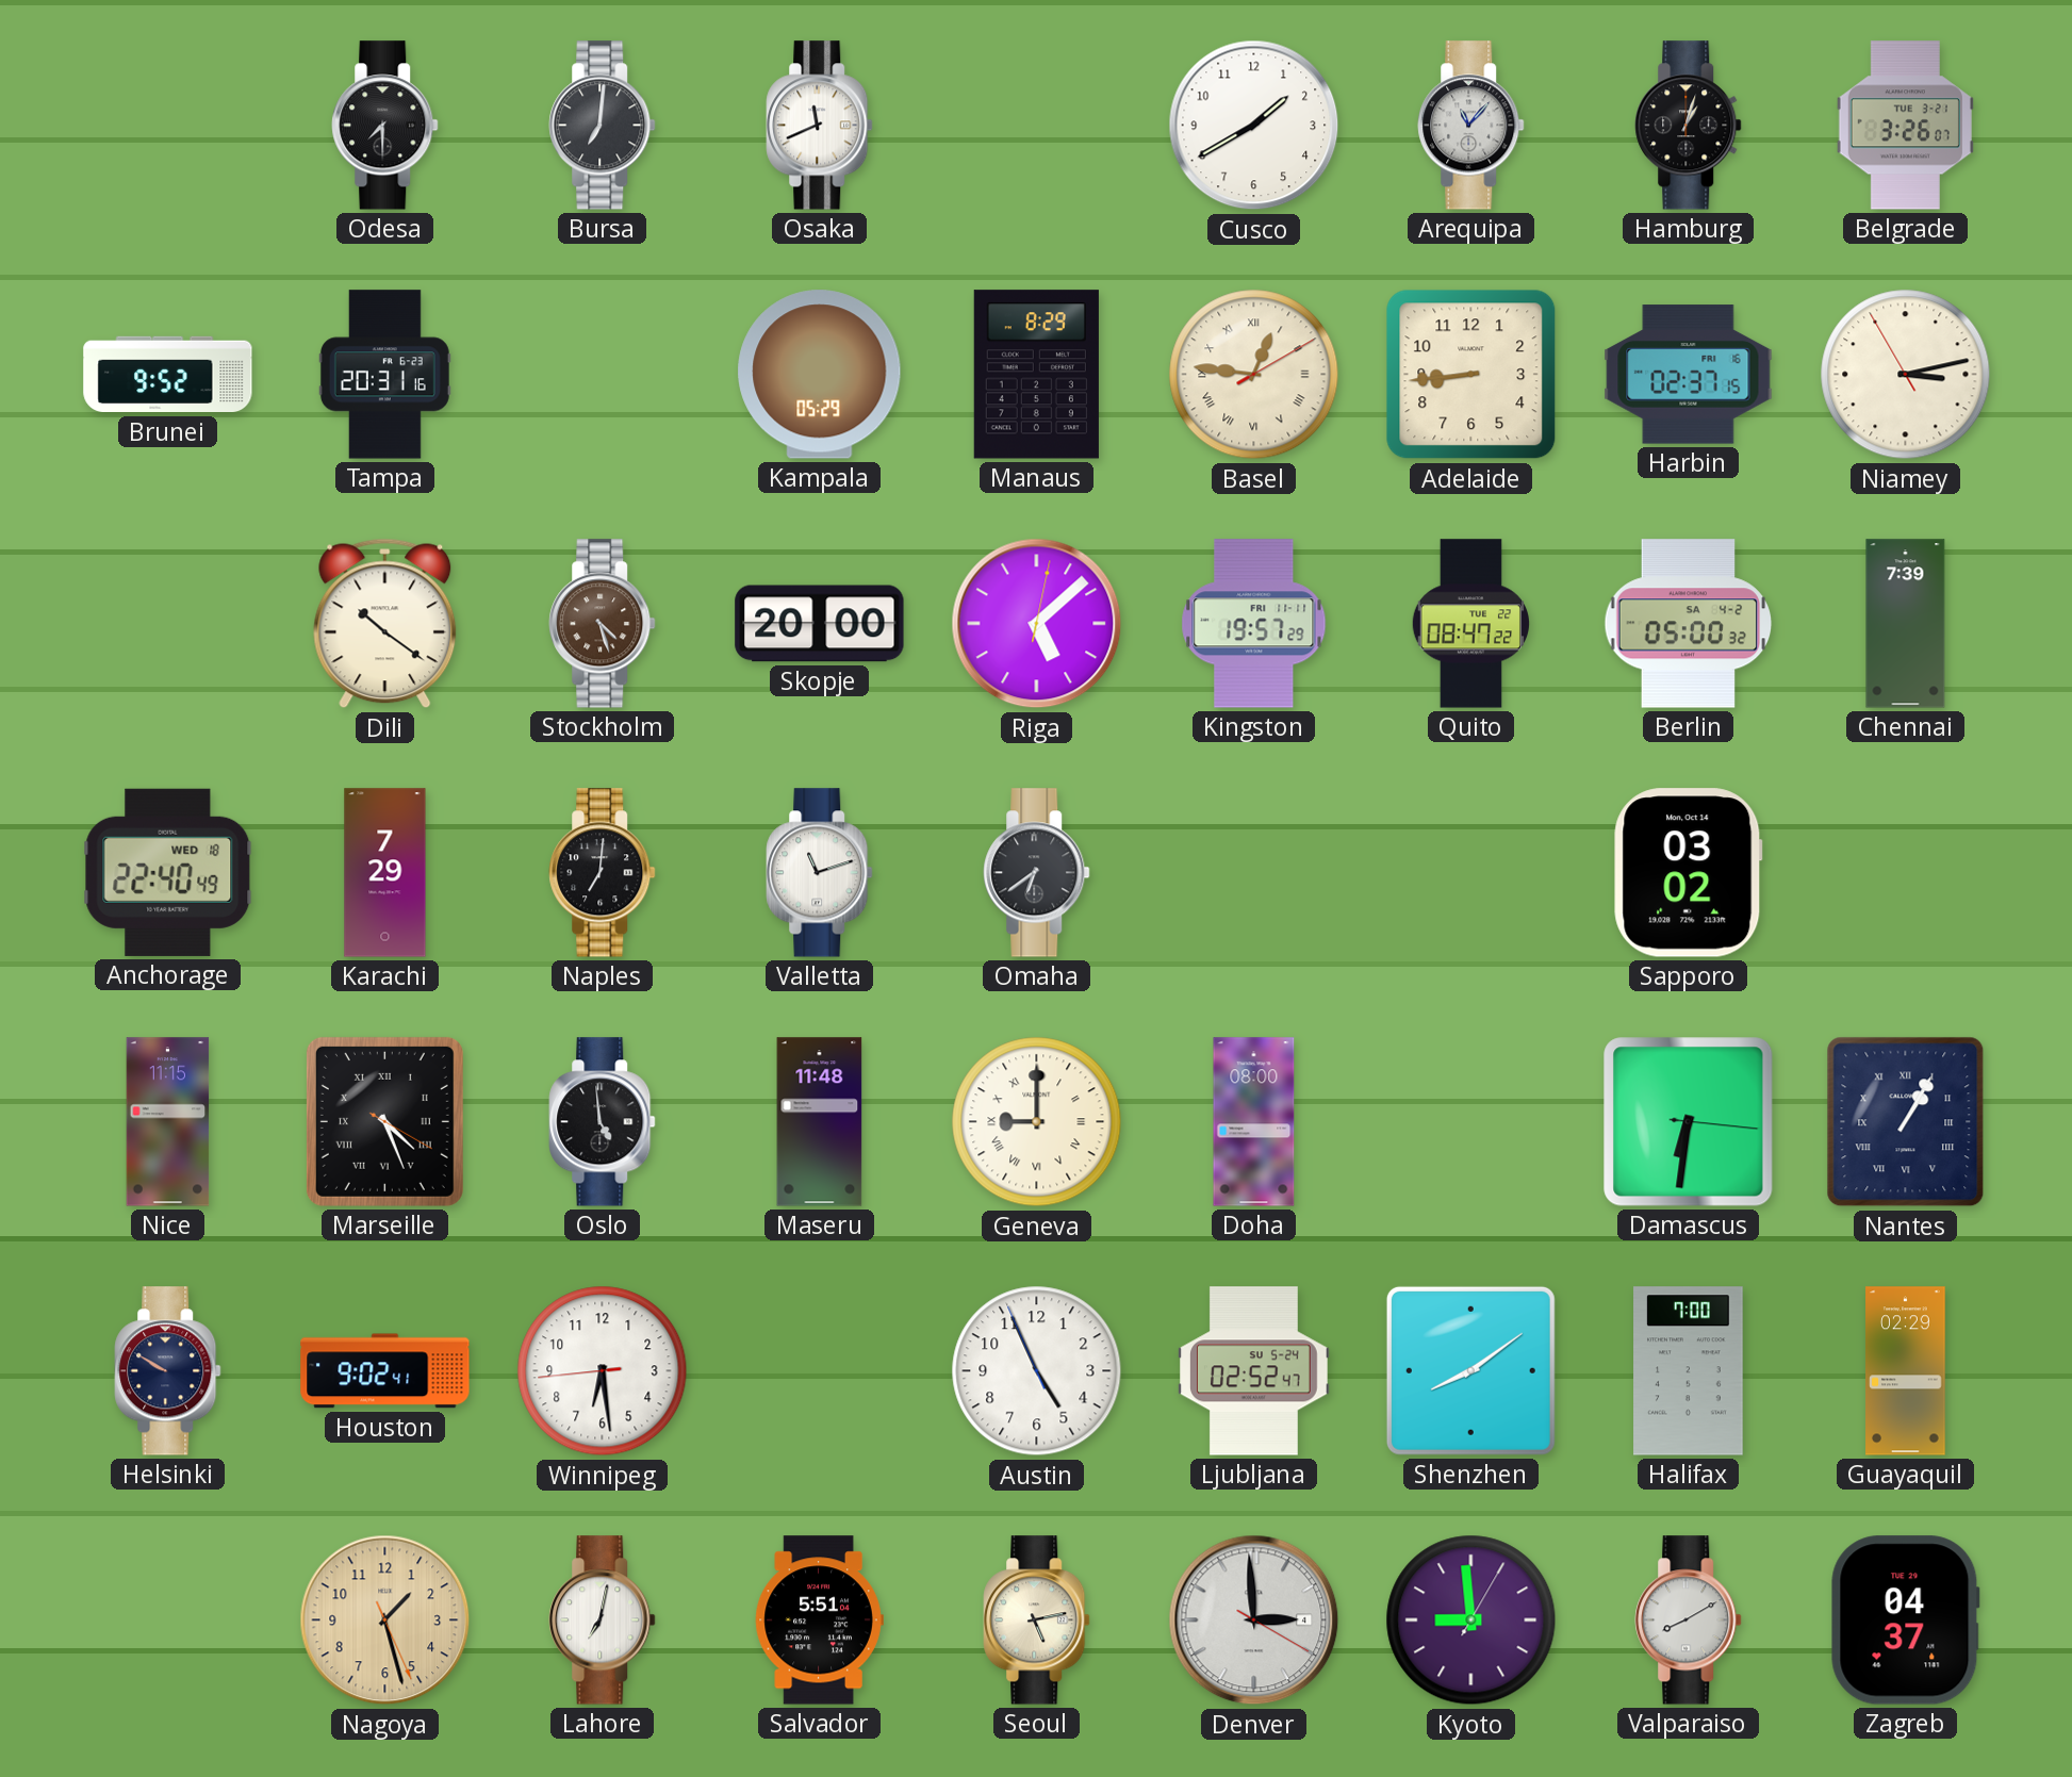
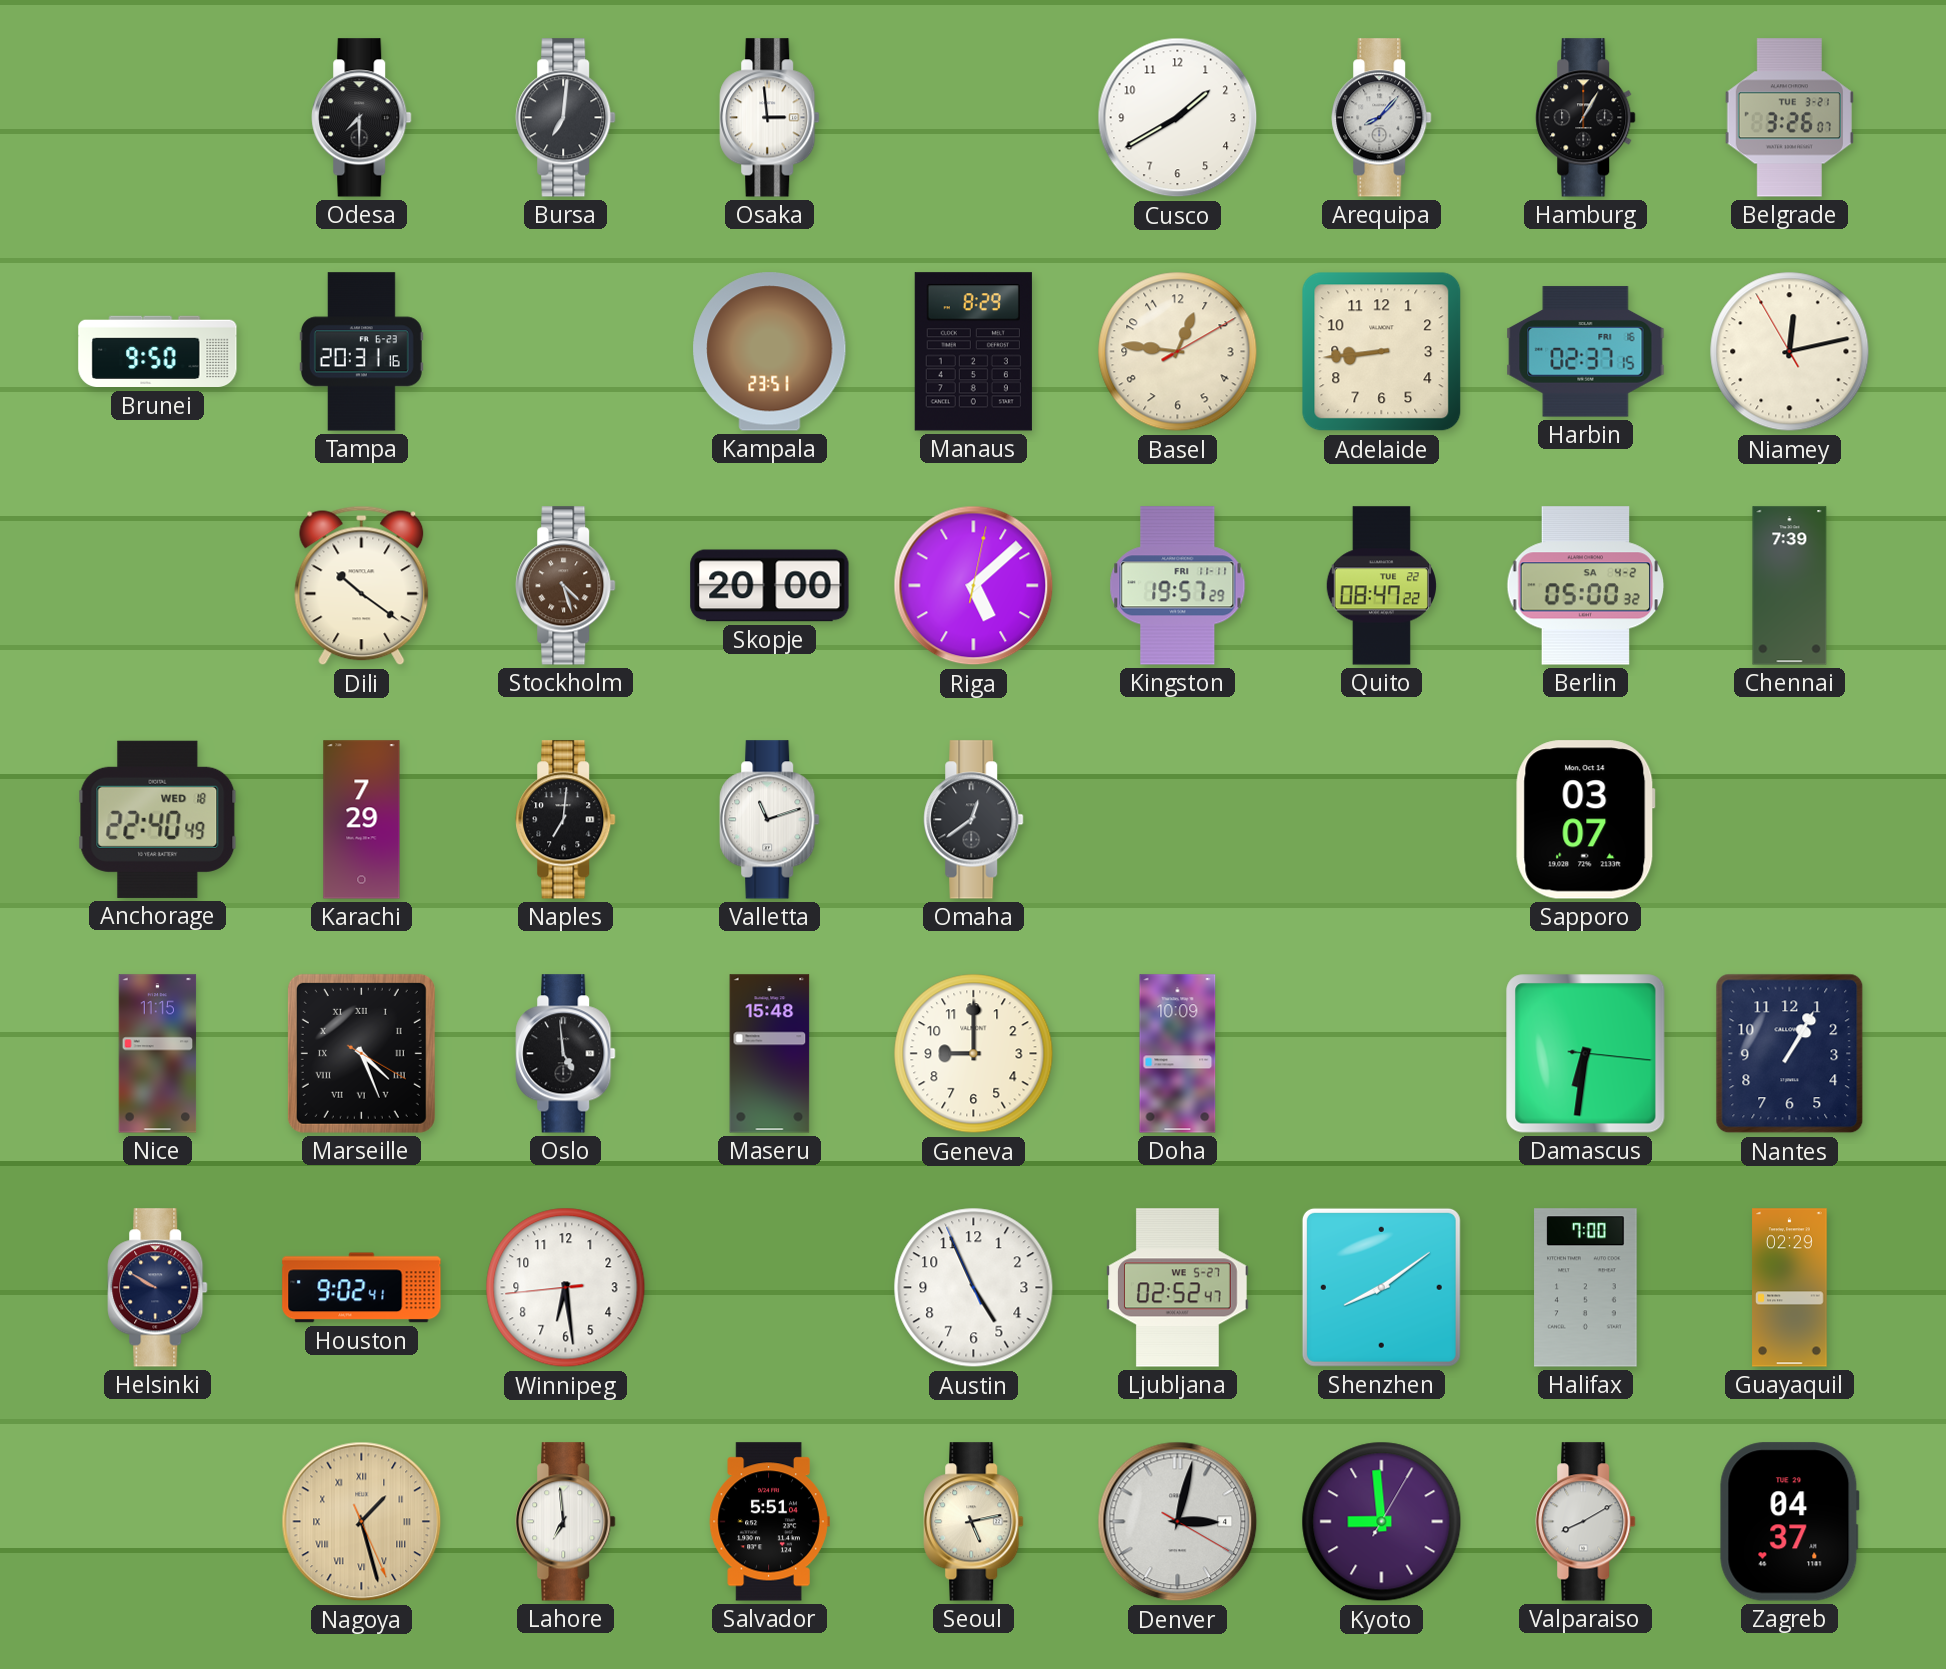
Osaka: 11:41 -> 2:59
Arequipa: 11:07 -> 8:07
Hamburg: 1:03 -> 1:05
Brunei: 9:52 -> 9:50
Kampala: 05:29 -> 23:51
Basel numerals: Roman -> Arabic
Niamey: 3:12 -> 12:12
Omaha: 6:39 -> 12:39
Sapporo: 03:02 -> 03:07
Maseru: 11:48 -> 15:48
Geneva numerals: Roman -> Arabic
Doha: 08:00 -> 10:09
Nantes numerals: Roman -> Arabic
Ljubljana date: SU 5-24 -> WE 5-27
Nagoya numerals: Arabic -> Roman
Lahore: 7:02 -> 6:59
Denver: 2:59 -> 3:02
